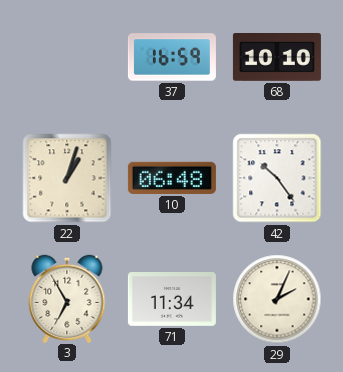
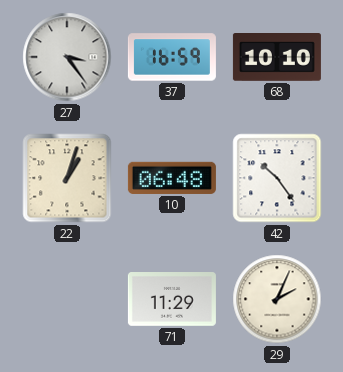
27: none -> 3:24
3: 6:55 -> none
71: 11:34 -> 11:29
